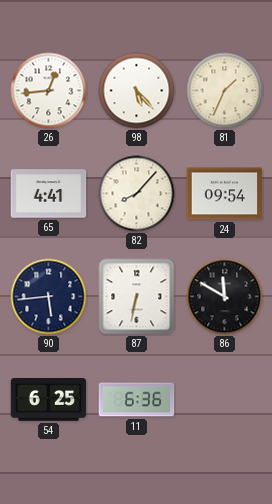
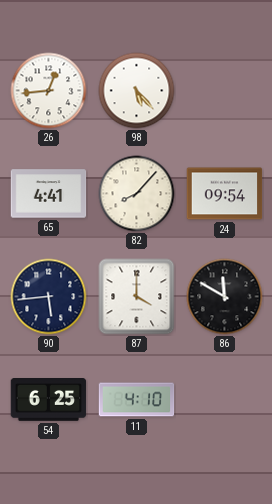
81: 1:34 -> none
87: 6:32 -> 4:00
11: 6:36 -> 4:10
